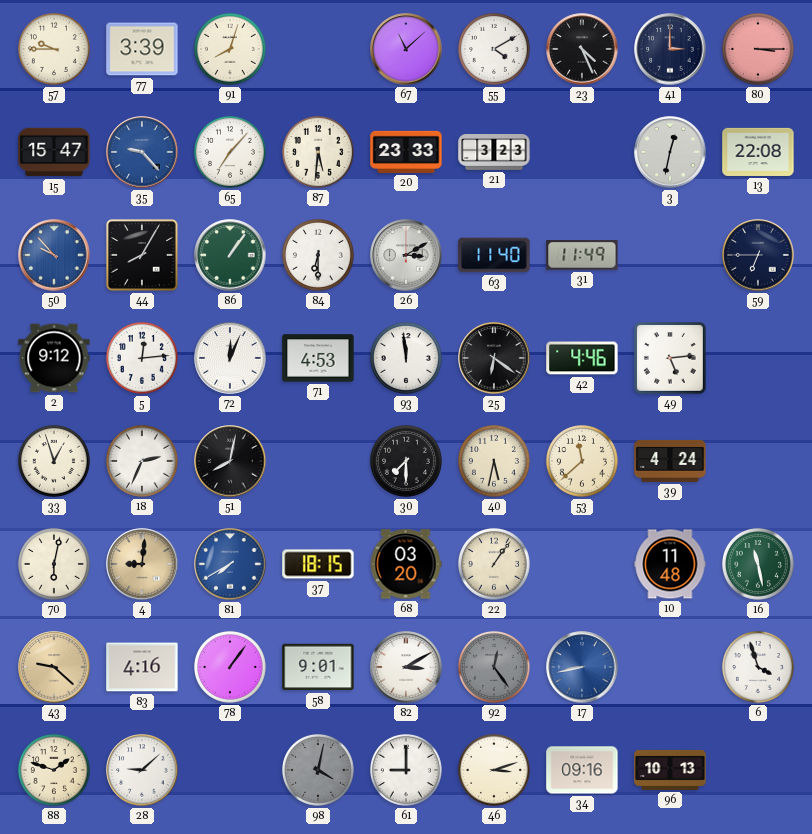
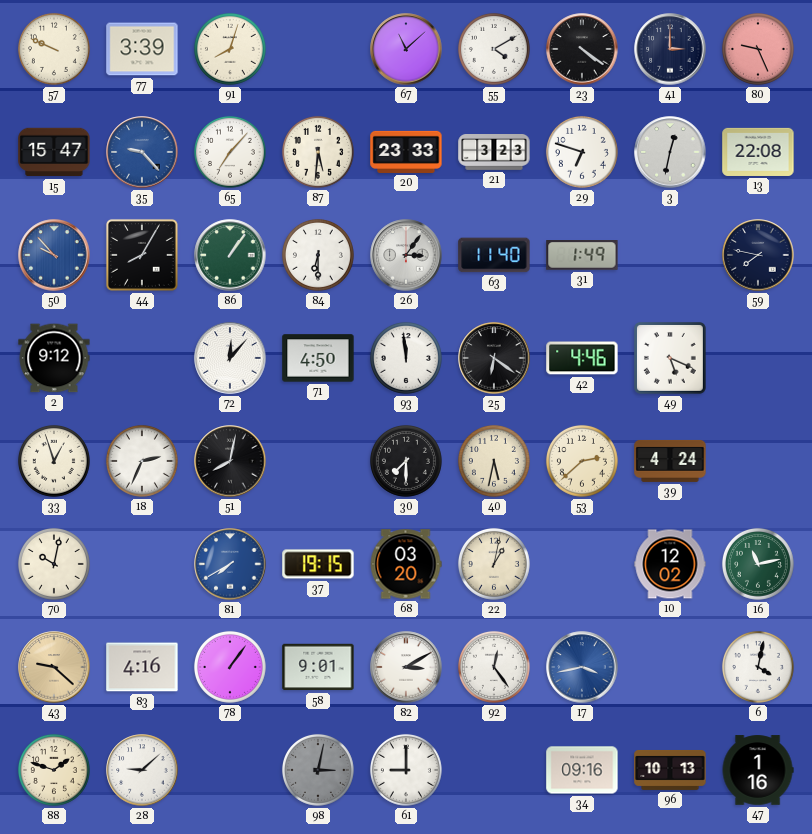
57: 9:45 -> 9:49
23: 4:26 -> 4:21
80: 3:15 -> 9:26
29: none -> 6:48
26: 3:10 -> 3:06
31: 11:49 -> 1:49
59: 6:45 -> 7:47
5: 12:14 -> none
72: 12:04 -> 12:07
71: 4:53 -> 4:50
49: 5:14 -> 5:19
53: 11:38 -> 2:38
70: 6:02 -> 10:02
4: 9:01 -> none
37: 18:15 -> 19:15
22: 1:06 -> 1:02
10: 11:48 -> 12:02
16: 11:28 -> 11:13
92 dial: grey -> white
17: 8:43 -> 3:43
6: 3:57 -> 4:02
98: 4:02 -> 3:02
46: 3:12 -> none
47: none -> 1:16
